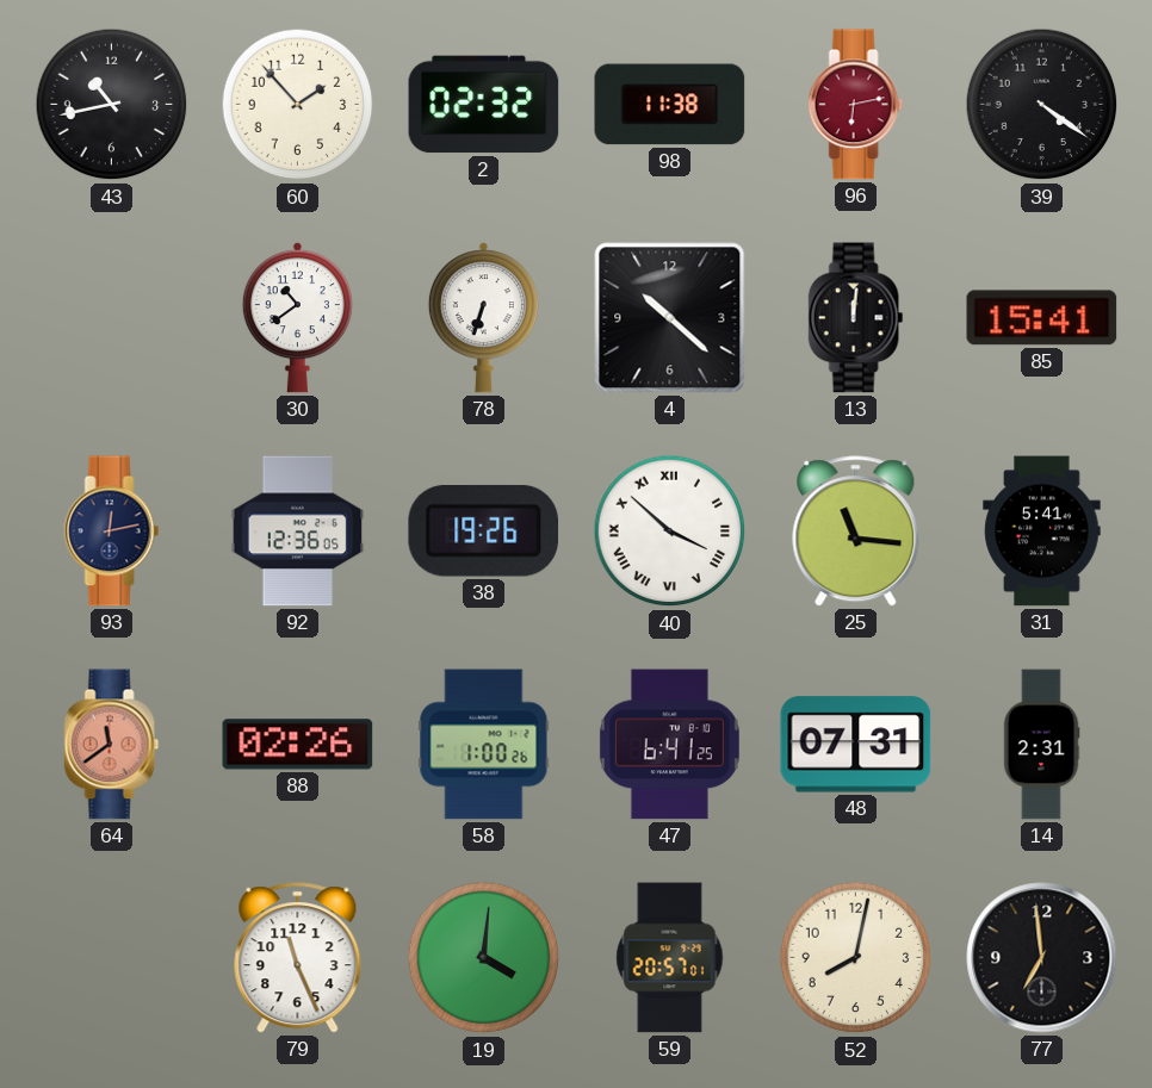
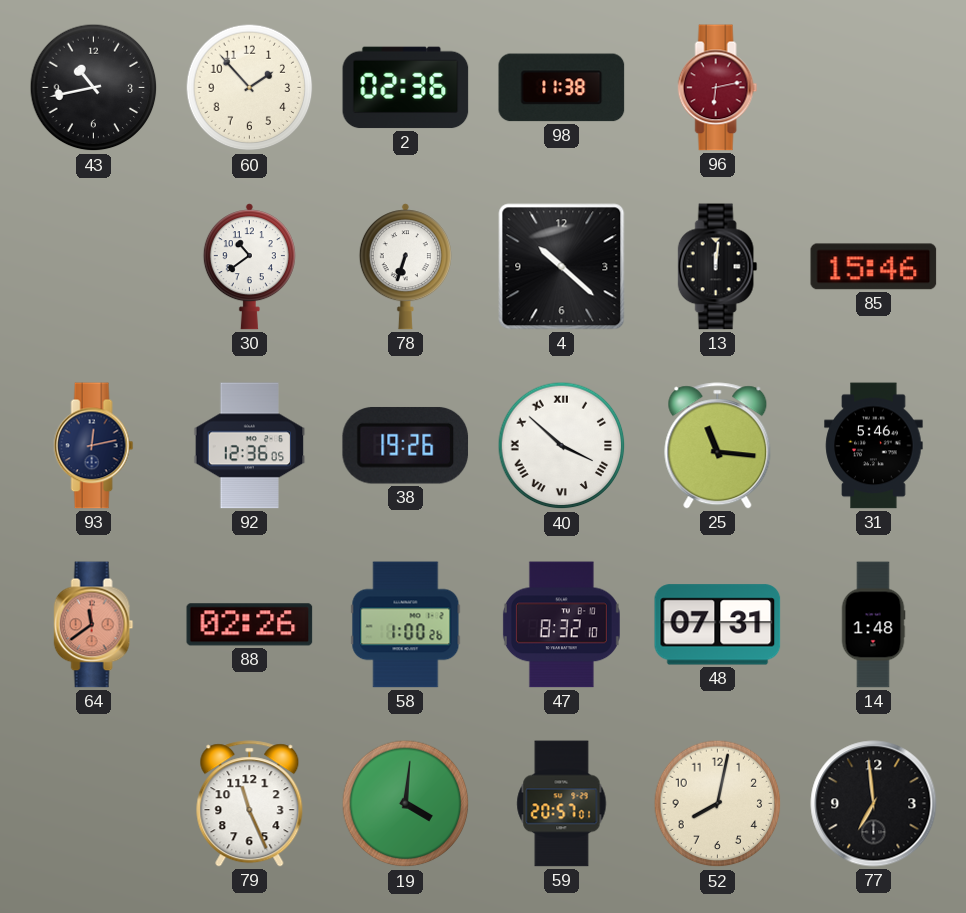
2: 02:32 -> 02:36
39: 4:21 -> none
85: 15:41 -> 15:46
31: 5:41 -> 5:46
47: 6:41 -> 8:32
14: 2:31 -> 1:48
